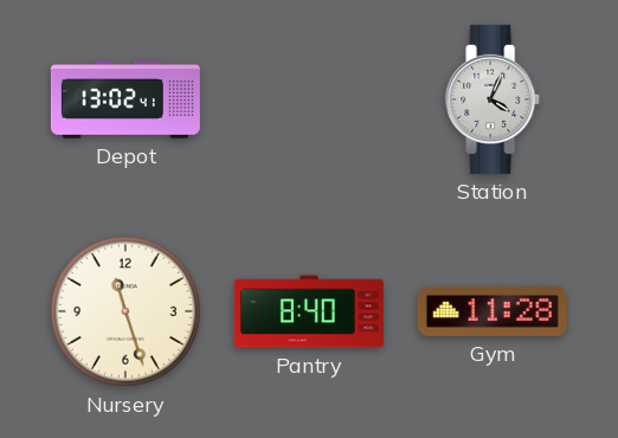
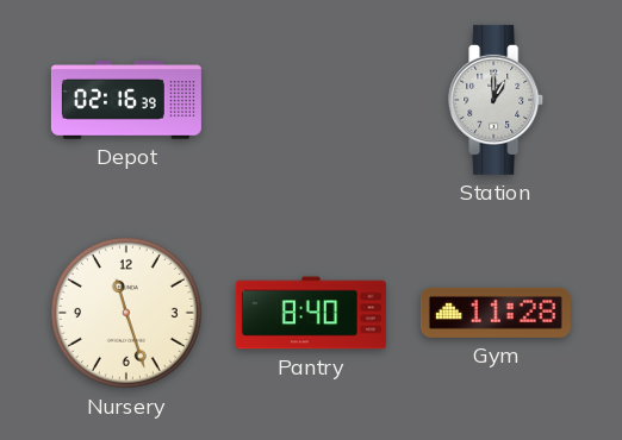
Depot: 13:02 -> 02:16
Station: 4:04 -> 1:00
